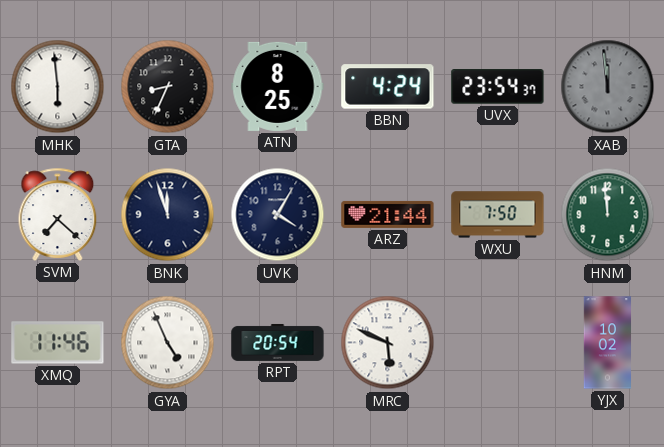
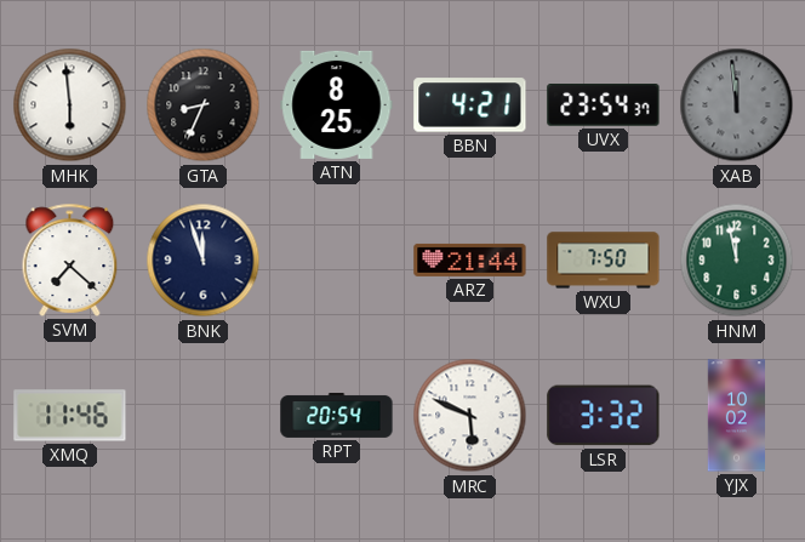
BBN: 4:24 -> 4:21
UVK: 4:05 -> none
HNM: 11:59 -> 11:58
GYA: 4:56 -> none
LSR: none -> 3:32
